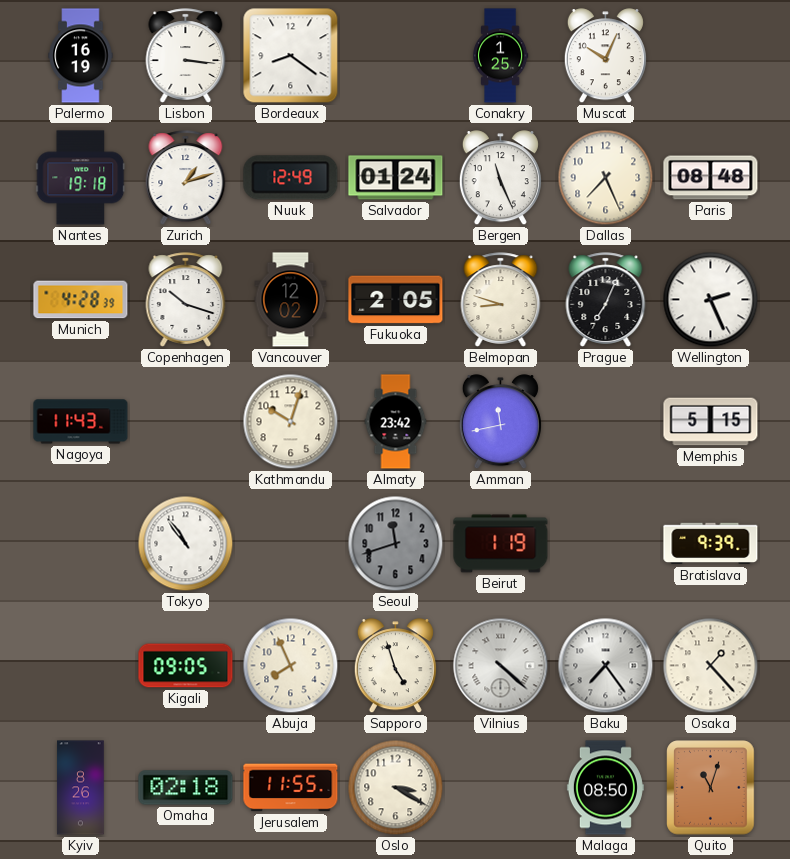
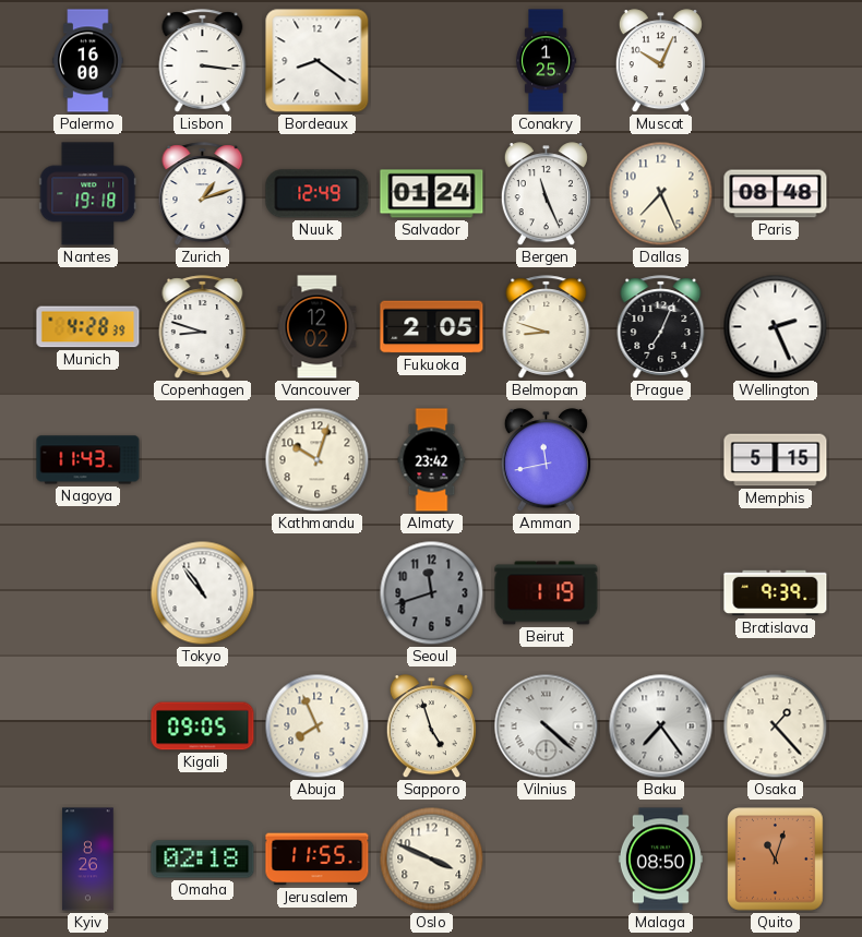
Palermo: 16:19 -> 16:00
Copenhagen: 10:18 -> 8:48
Oslo: 3:20 -> 3:49
